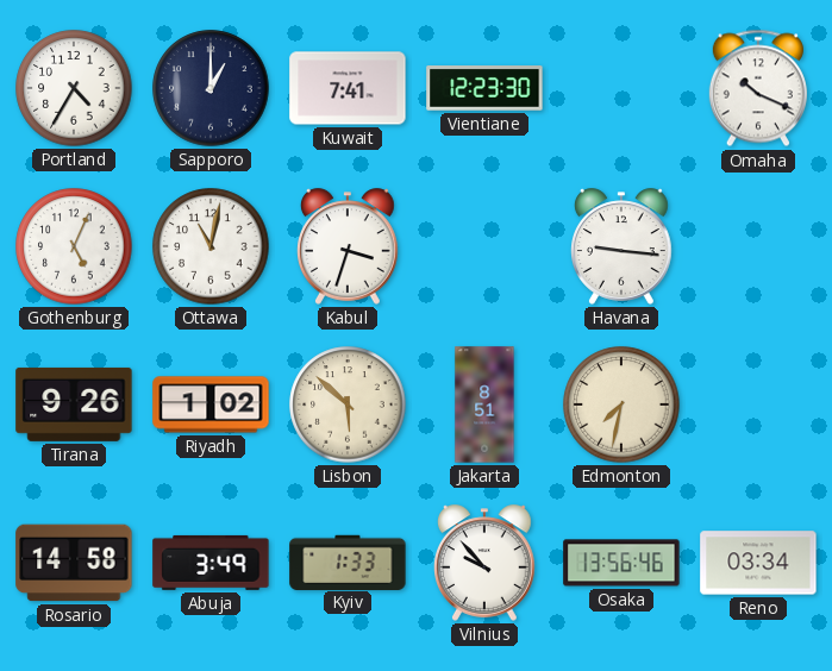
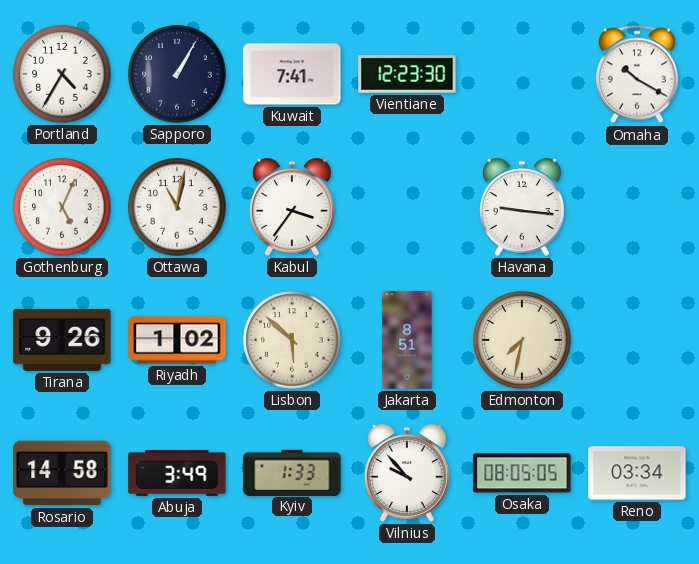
Sapporo: 1:00 -> 1:05
Omaha: 10:19 -> 10:20
Kabul: 3:33 -> 3:36
Osaka: 13:56 -> 08:05
